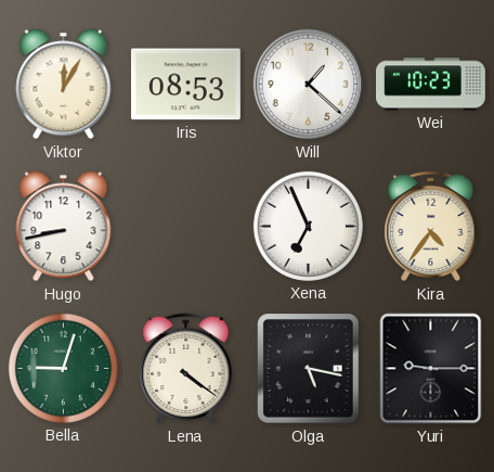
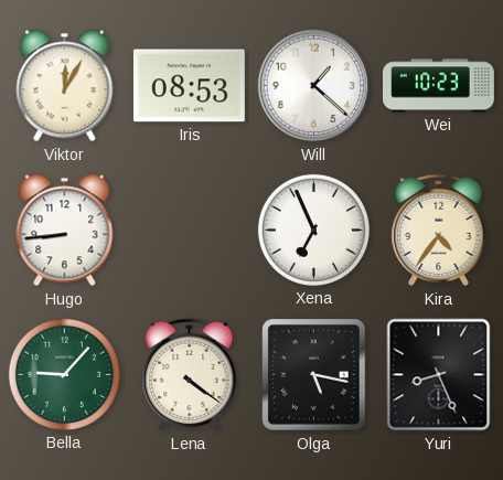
Hugo: 8:43 -> 8:44
Bella: 9:03 -> 9:07
Yuri: 9:15 -> 8:26
